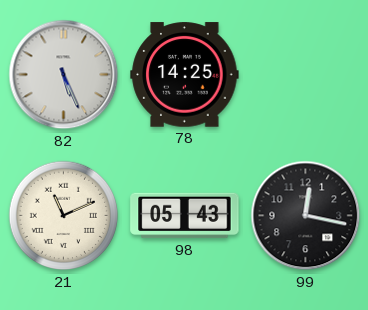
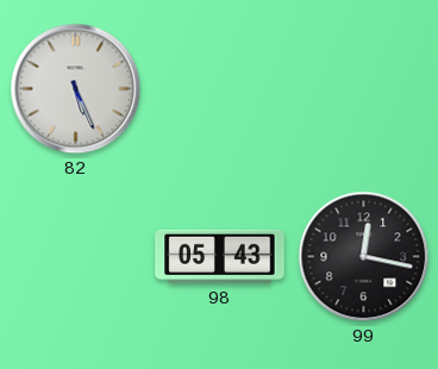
78: 14:25 -> none
21: 11:11 -> none
